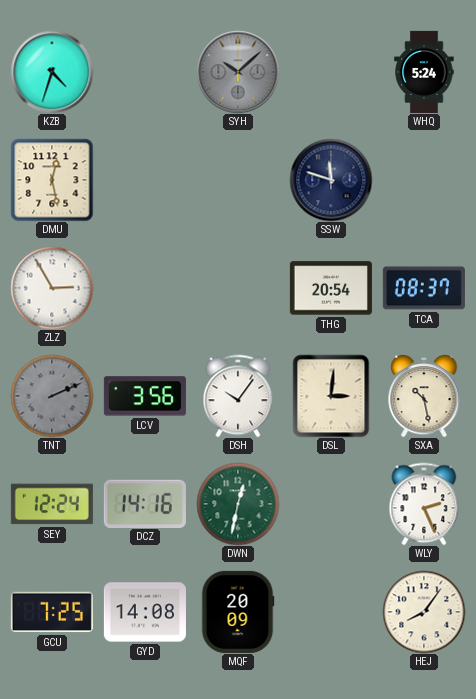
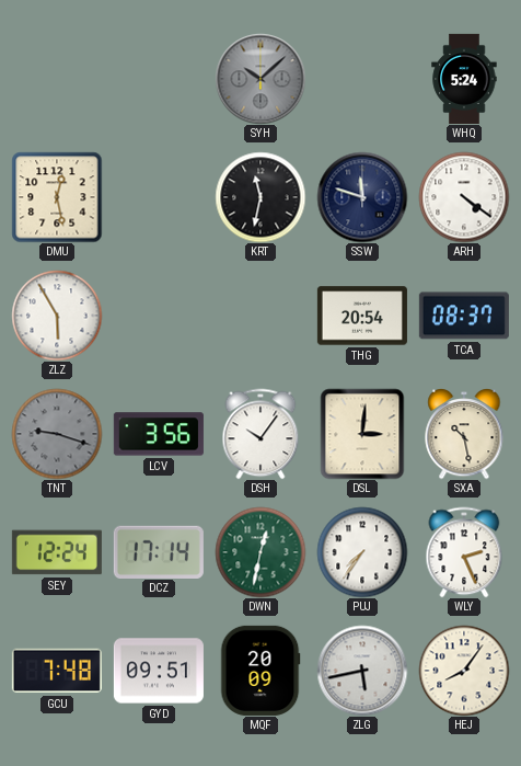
KZB: 4:33 -> none
KRT: none -> 11:32
ARH: none -> 4:21
ZLZ: 2:55 -> 5:55
TNT: 2:11 -> 9:18
DCZ: 14:16 -> 17:14
PUJ: none -> 7:36
GCU: 7:25 -> 7:48
GYD: 14:08 -> 09:51
ZLG: none -> 5:43
